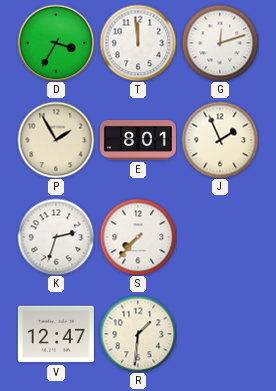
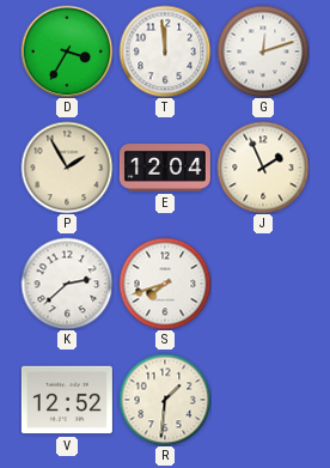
E: 8:01 -> 12:04
K: 2:33 -> 2:38
S: 7:37 -> 7:42
V: 12:47 -> 12:52
